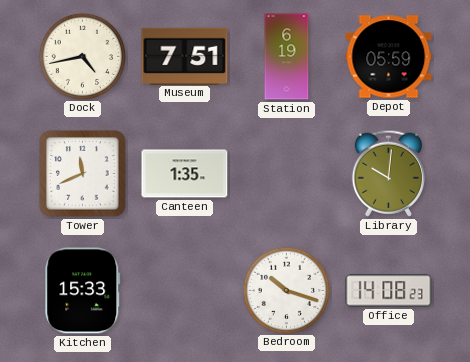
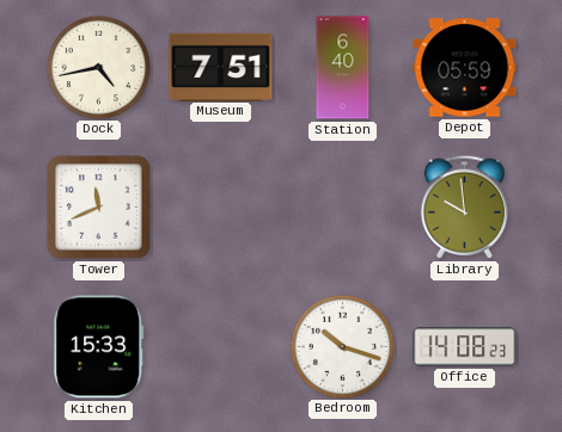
Station: 6:19 -> 6:40
Canteen: 1:35 -> none
Library: 10:01 -> 9:59
